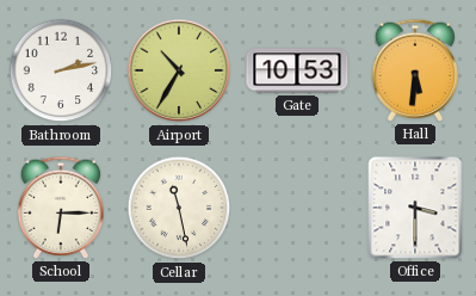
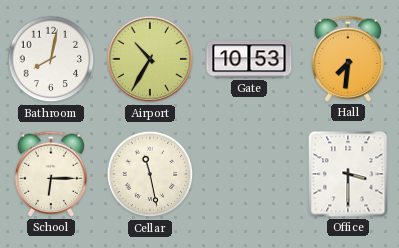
Bathroom: 2:13 -> 8:02
Hall: 5:31 -> 7:31
